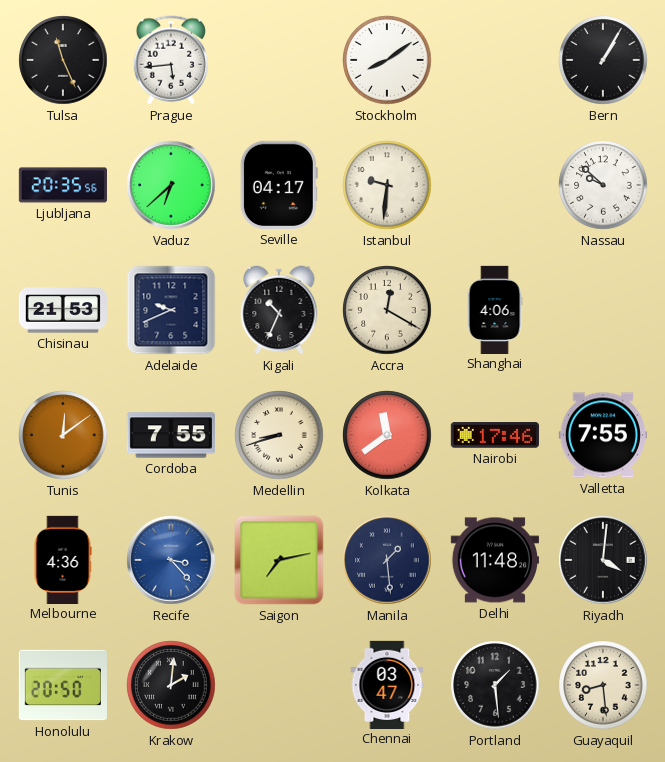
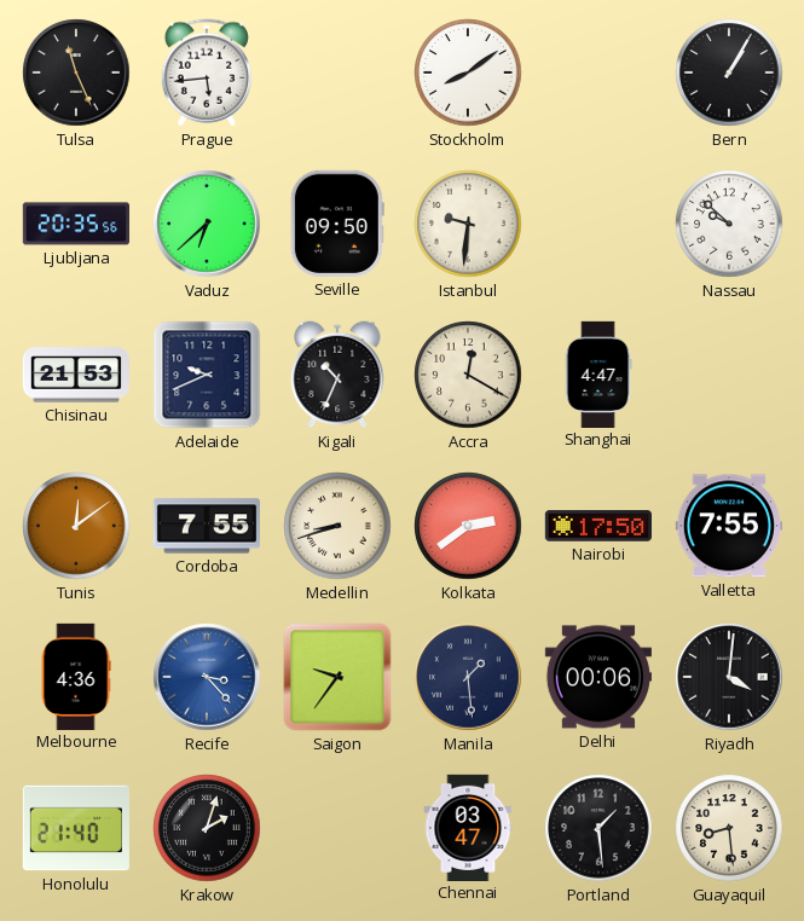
Seville: 04:17 -> 09:50
Shanghai: 4:06 -> 4:47
Kolkata: 11:39 -> 2:39
Nairobi: 17:46 -> 17:50
Saigon: 7:13 -> 9:36
Delhi: 11:48 -> 00:06
Honolulu: 20:50 -> 21:40
Krakow: 2:01 -> 2:03
